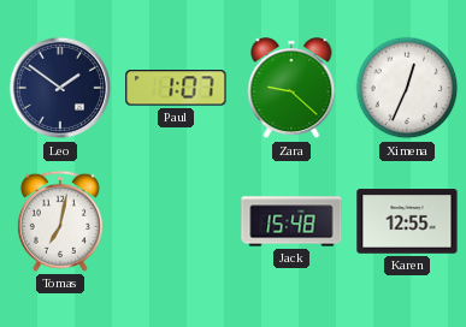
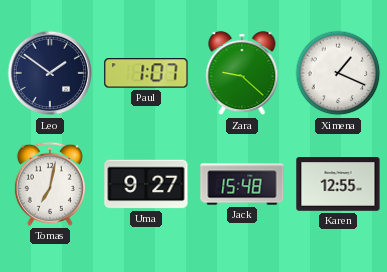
Ximena: 12:34 -> 1:19
Uma: none -> 9:27
